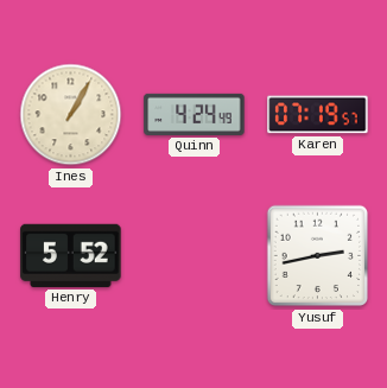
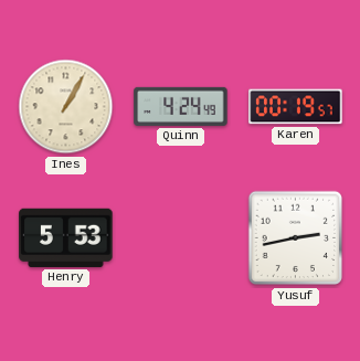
Karen: 07:19 -> 00:19
Henry: 5:52 -> 5:53
